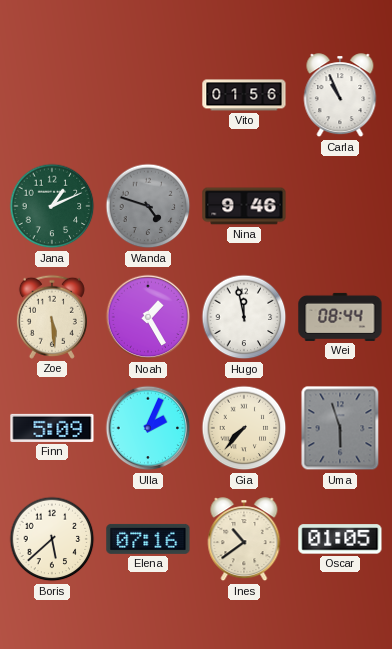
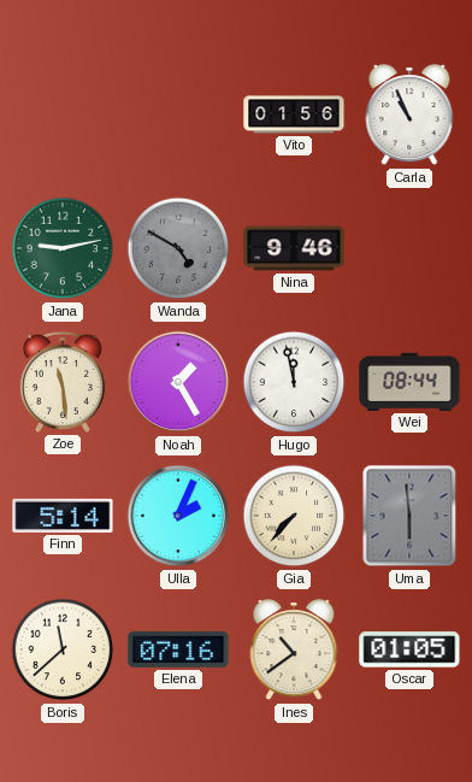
Jana: 1:11 -> 9:13
Wanda: 4:48 -> 4:50
Zoe: 5:29 -> 11:29
Finn: 5:09 -> 5:14
Uma: 5:57 -> 5:59
Boris: 5:38 -> 11:38
